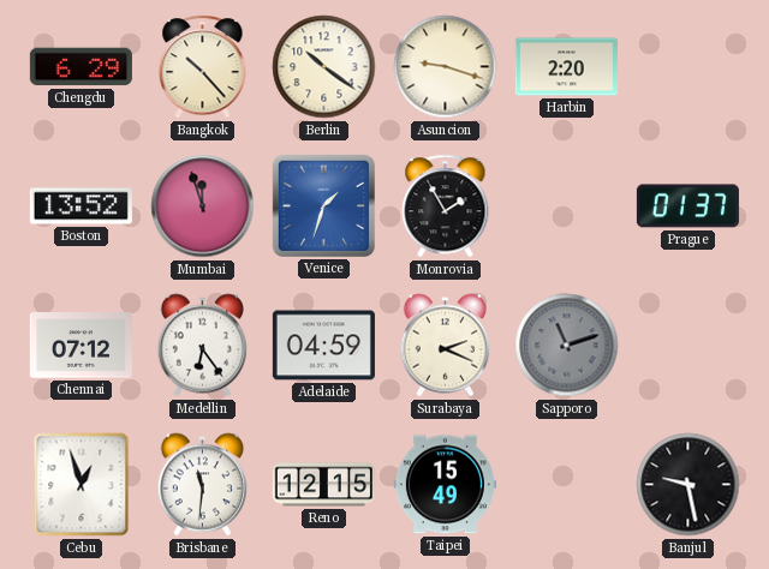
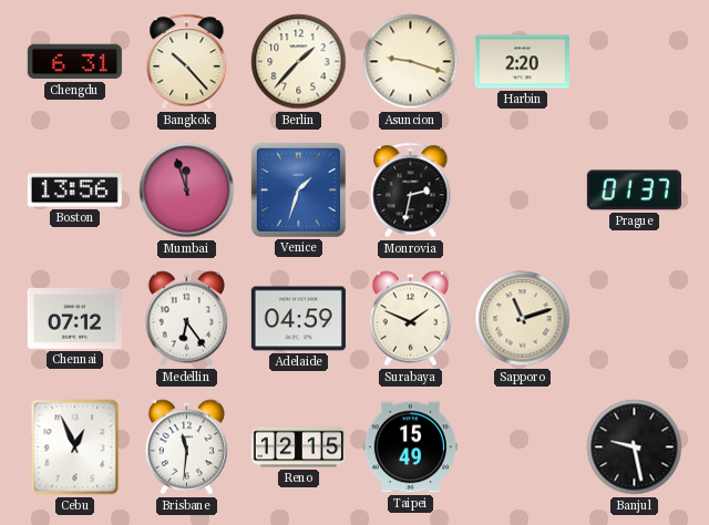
Chengdu: 6:29 -> 6:31
Berlin: 10:21 -> 1:37
Boston: 13:52 -> 13:56
Monrovia: 1:55 -> 2:32
Surabaya: 2:19 -> 1:49
Sapporo dial: grey -> cream
Cebu: 12:57 -> 12:56
